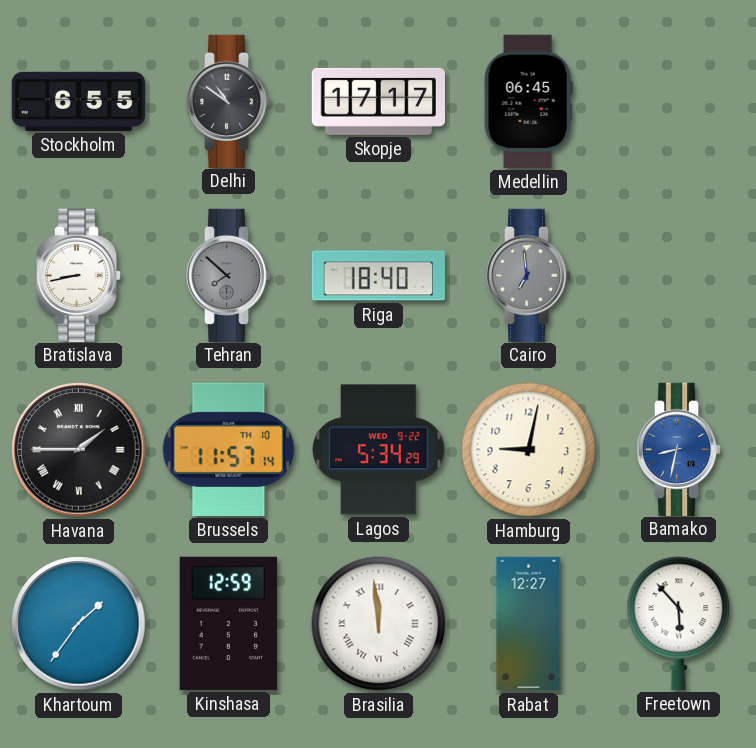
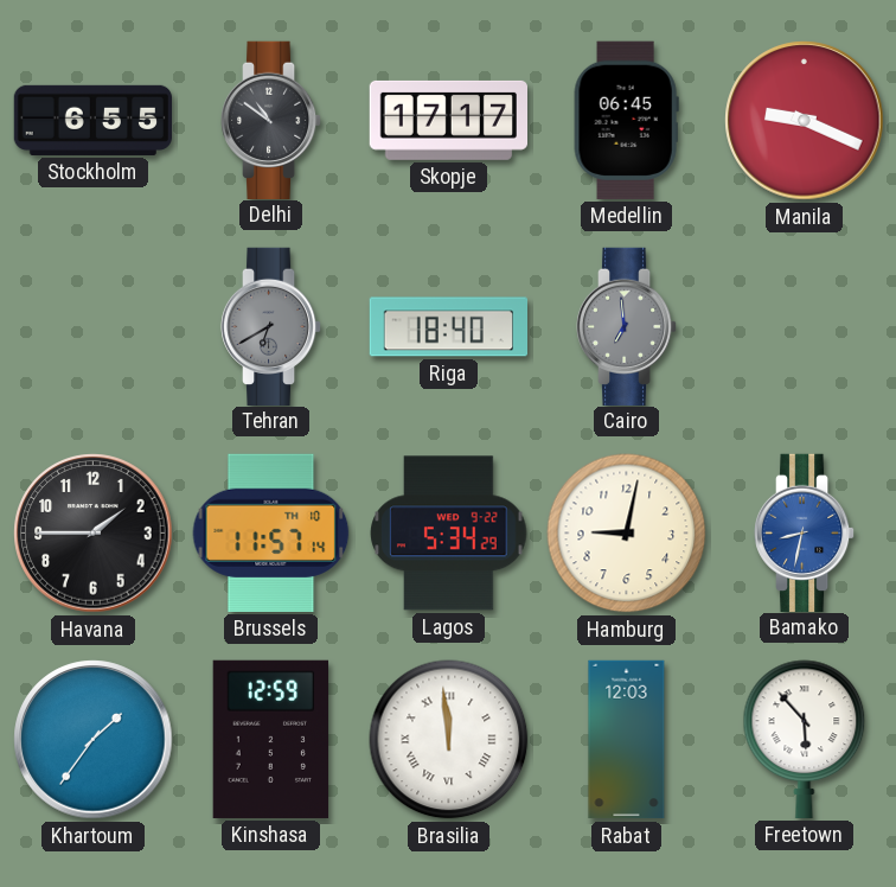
Manila: none -> 9:19
Bratislava: 8:43 -> none
Tehran: 7:52 -> 6:40
Havana numerals: Roman -> Arabic
Rabat: 12:27 -> 12:03
